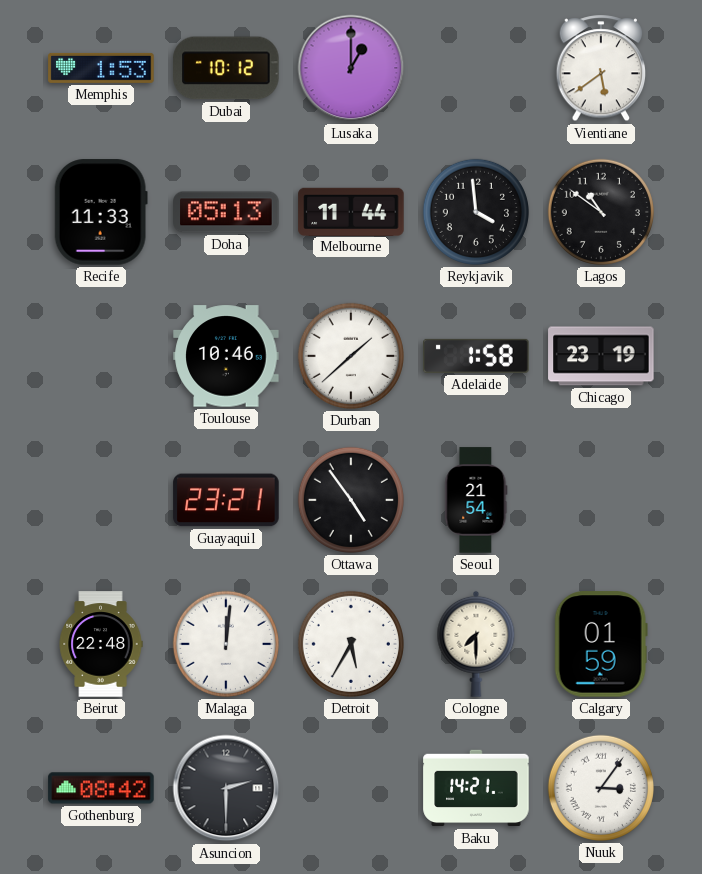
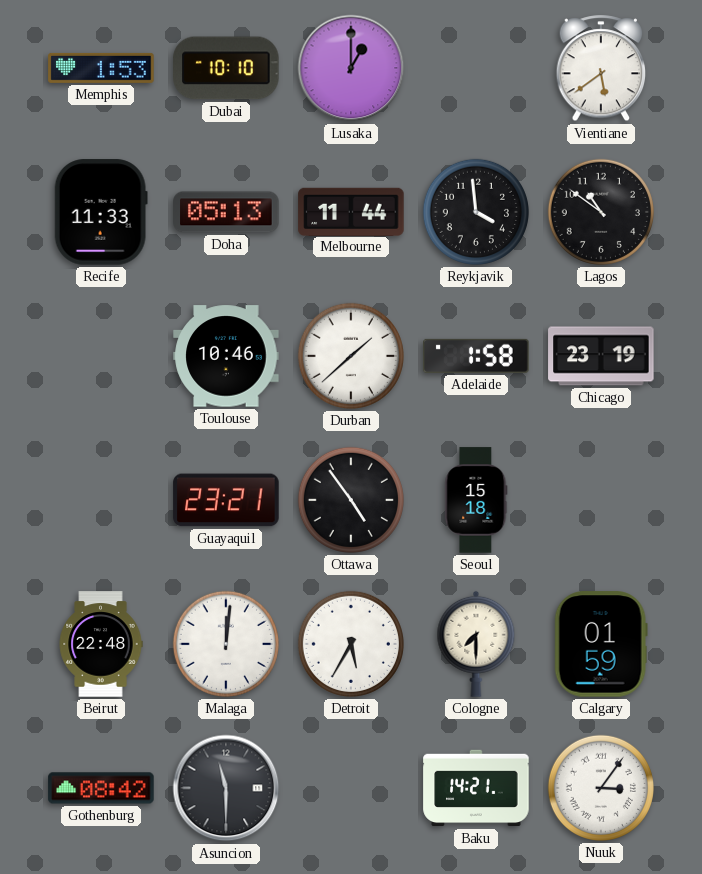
Dubai: 10:12 -> 10:10
Seoul: 21:54 -> 15:18
Asuncion: 2:30 -> 11:30
